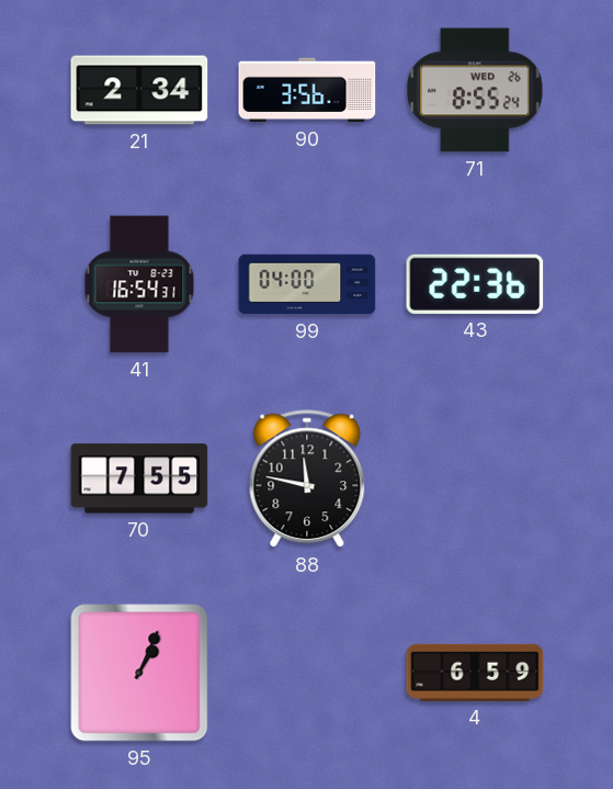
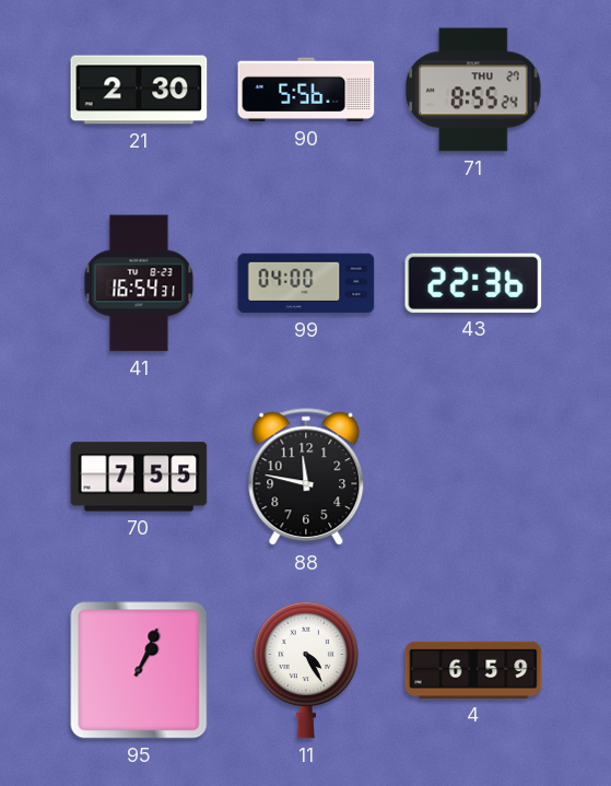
21: 2:34 -> 2:30
90: 3:56 -> 5:56
71 date: WED 26 -> THU 27
11: none -> 4:25
